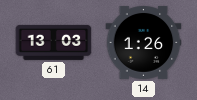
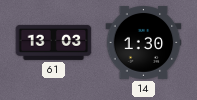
14: 1:26 -> 1:30
